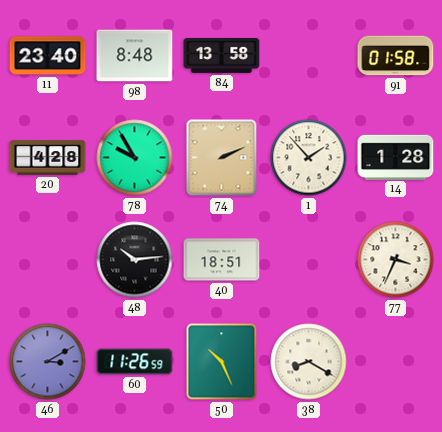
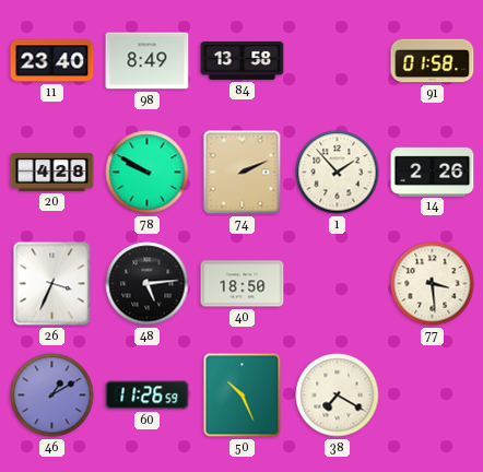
98: 8:48 -> 8:49
78: 9:55 -> 9:50
14: 1:28 -> 2:26
26: none -> 3:34
48: 10:14 -> 5:14
40: 18:51 -> 18:50
77: 3:34 -> 3:29
46: 3:10 -> 1:10
38: 8:20 -> 7:20
